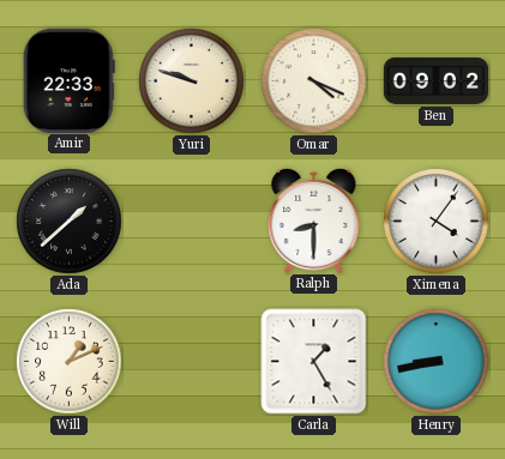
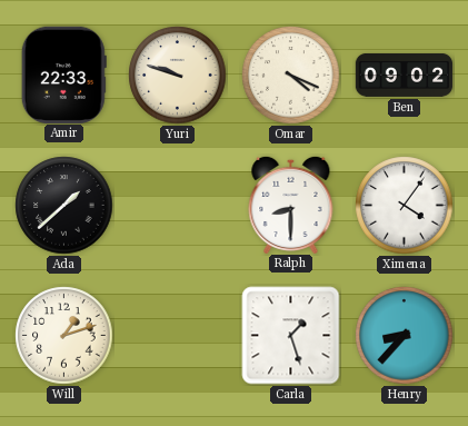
Will: 1:11 -> 1:12
Carla: 1:25 -> 1:27
Henry: 8:43 -> 8:37
